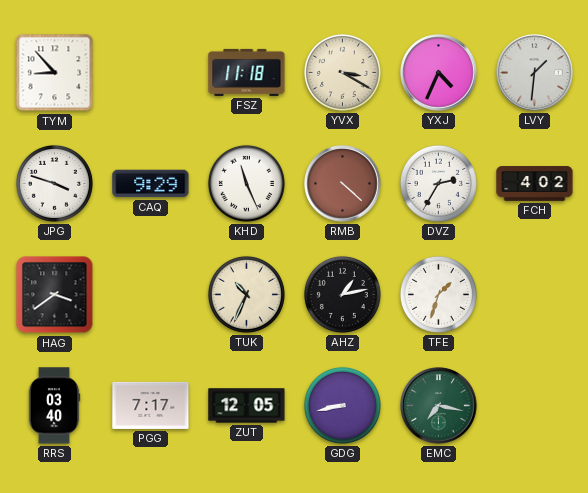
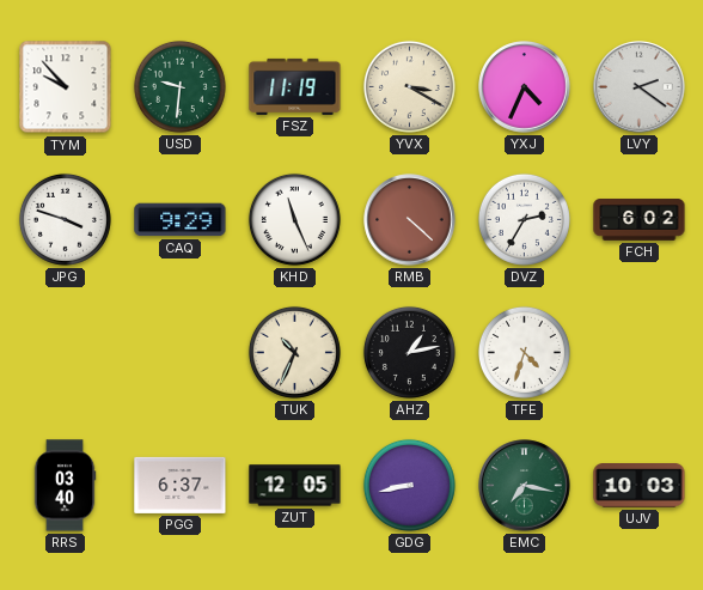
TYM: 8:53 -> 9:53
USD: none -> 9:31
FSZ: 11:18 -> 11:19
LVY: 1:31 -> 2:21
FCH: 4:02 -> 6:02
HAG: 3:39 -> none
TFE: 1:33 -> 4:33
PGG: 7:17 -> 6:37
UJV: none -> 10:03
